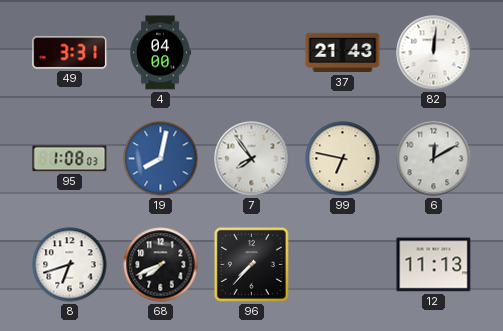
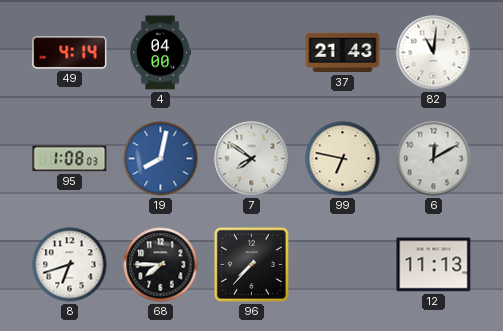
49: 3:31 -> 4:14
82: 12:01 -> 11:01
7: 7:54 -> 7:51
68: 7:41 -> 7:45
